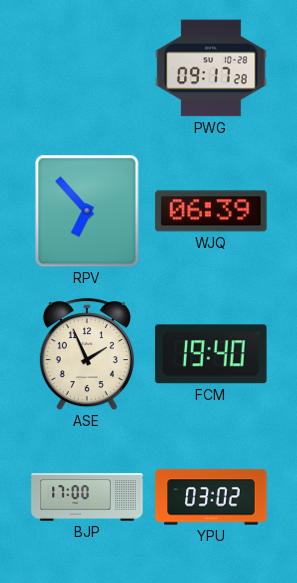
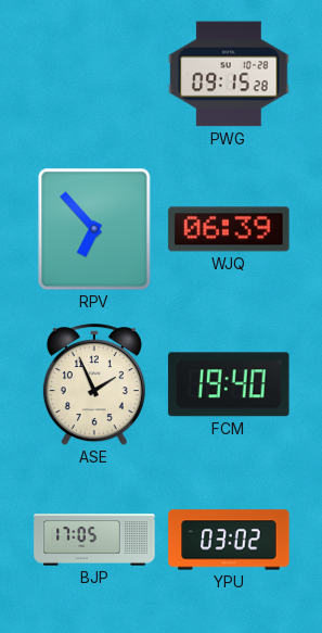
PWG: 09:17 -> 09:15
BJP: 17:00 -> 17:05
